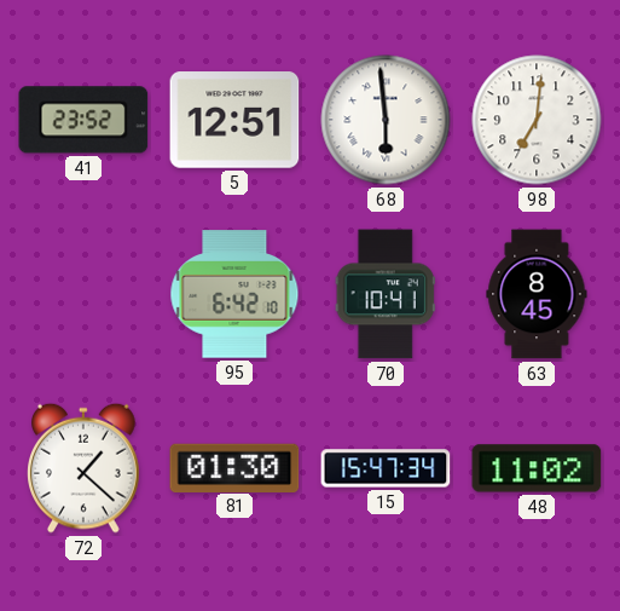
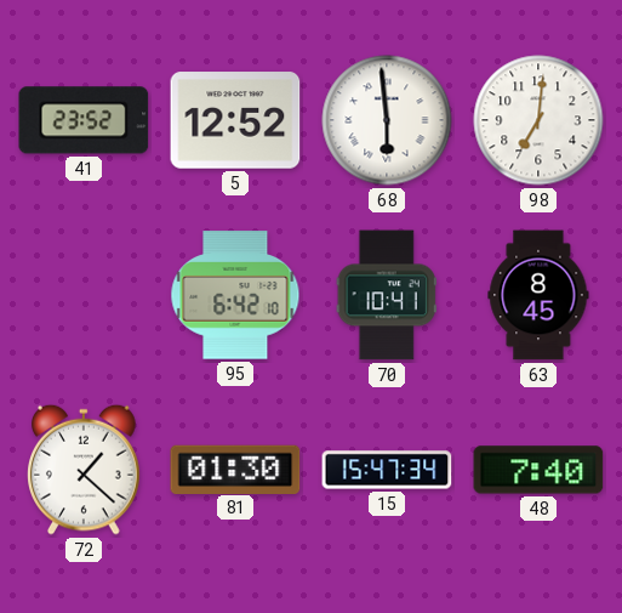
5: 12:51 -> 12:52
48: 11:02 -> 7:40
